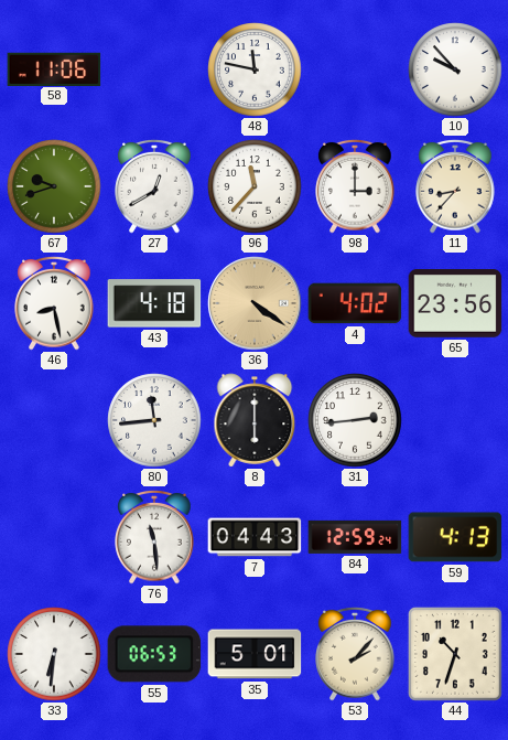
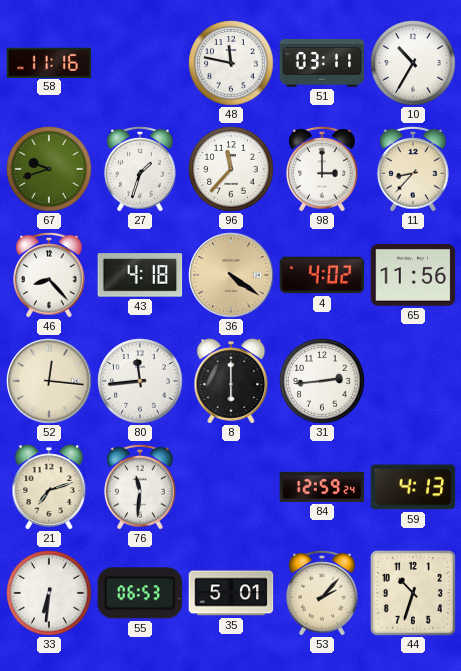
58: 11:06 -> 11:16
51: none -> 03:11
10: 9:53 -> 10:35
27: 12:40 -> 1:33
46: 8:28 -> 8:23
65: 23:56 -> 11:56
52: none -> 12:16
21: none -> 7:12
76: 11:29 -> 11:31
7: 04:43 -> none
